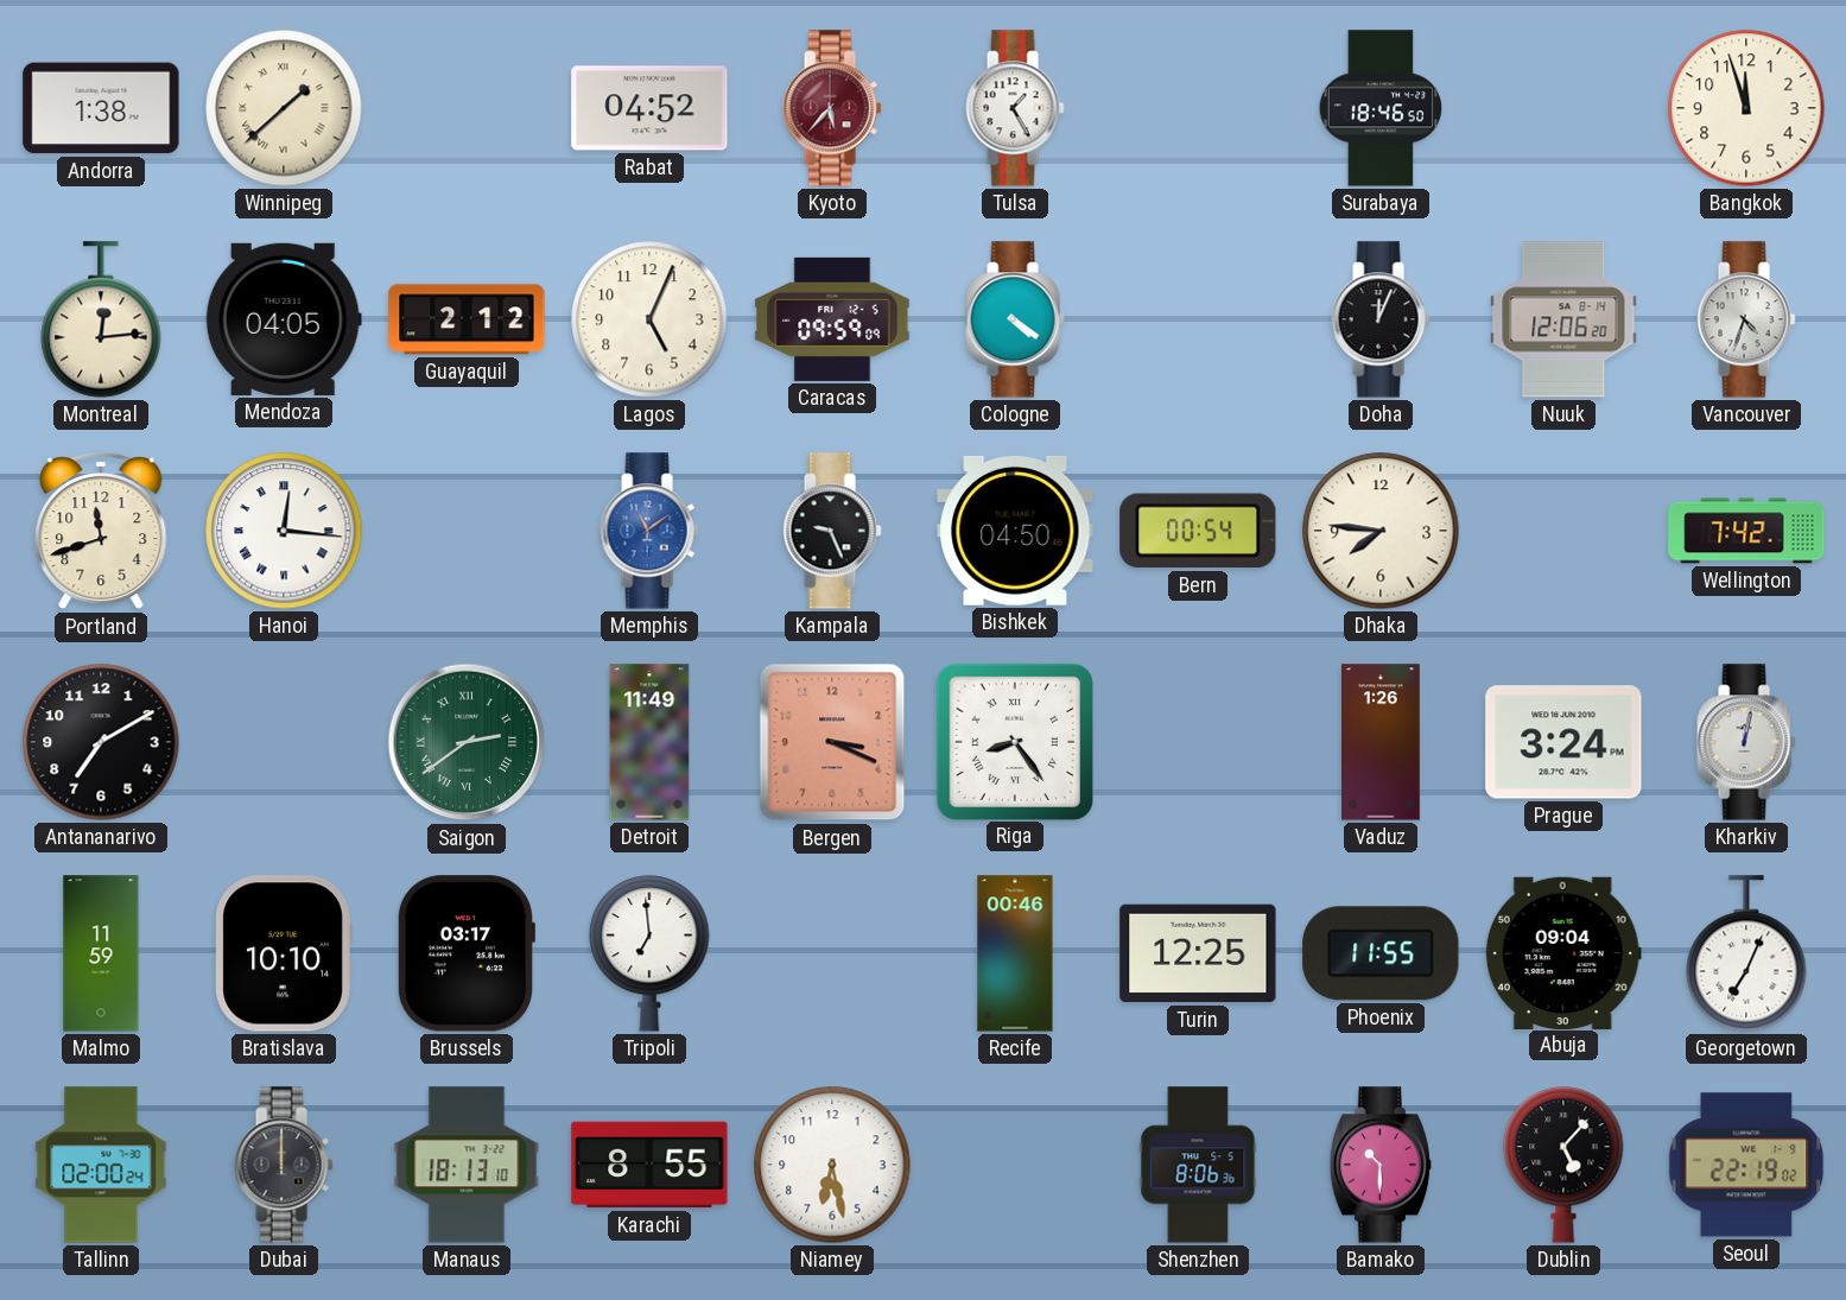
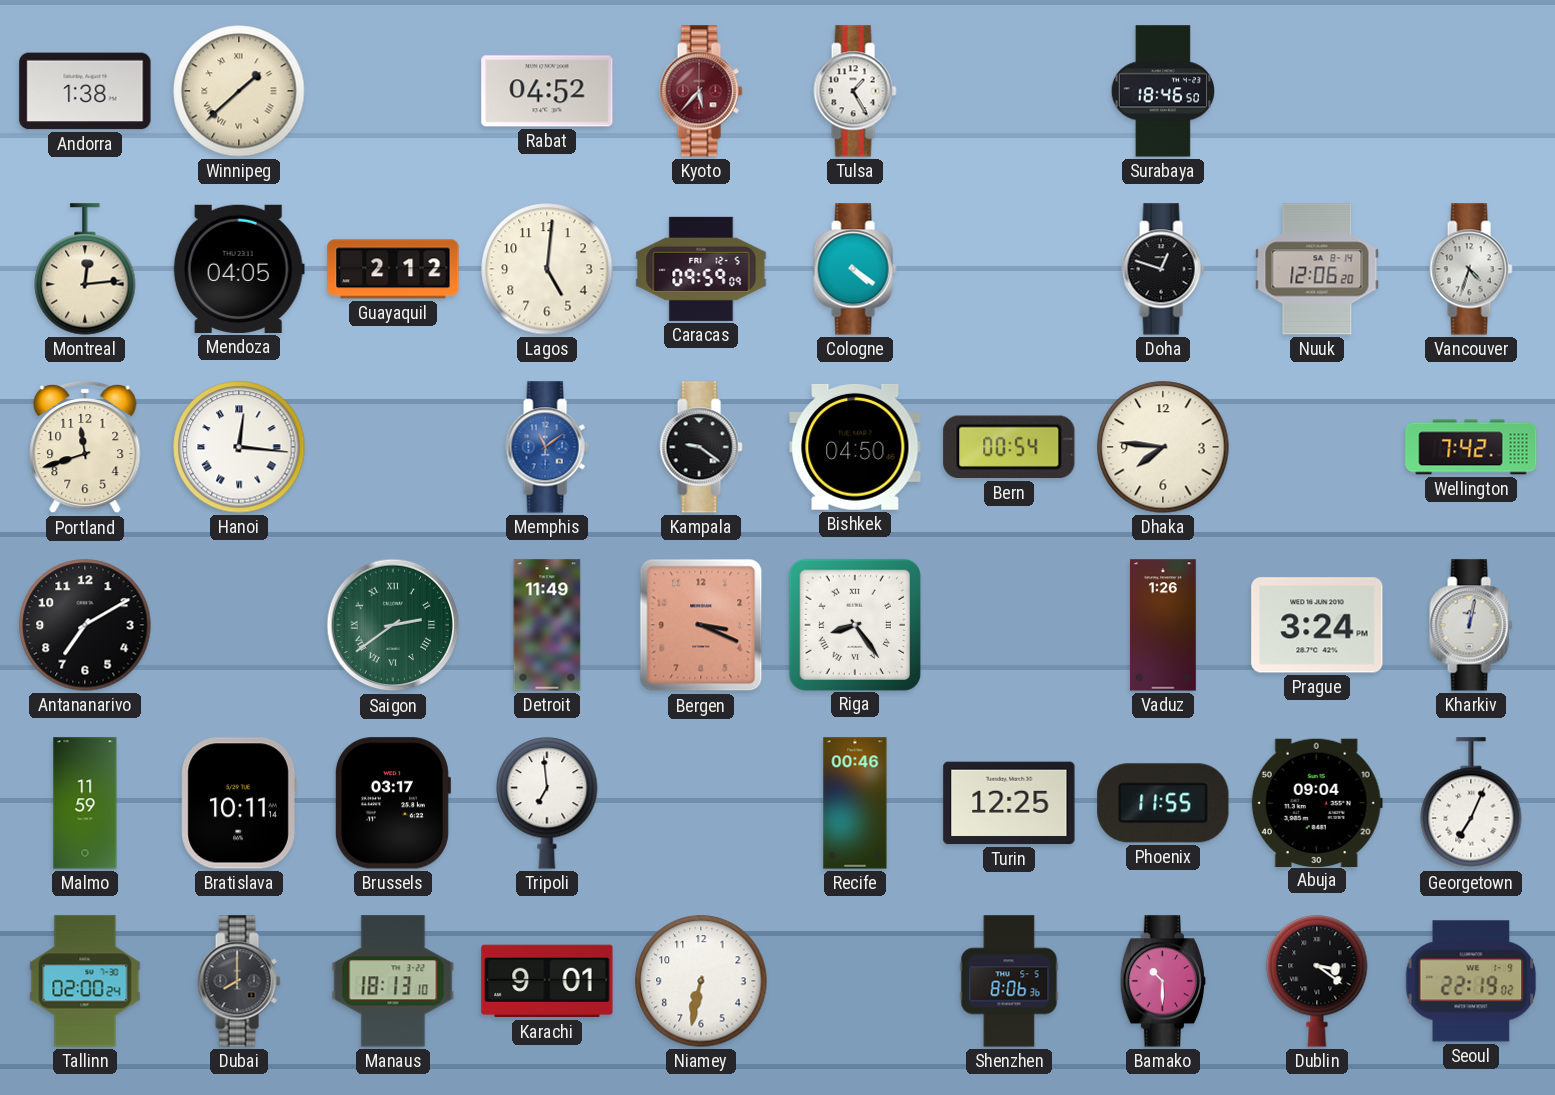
Bangkok: 11:57 -> none
Lagos: 5:04 -> 5:01
Doha: 12:04 -> 12:48
Kampala: 9:26 -> 9:21
Bratislava: 10:10 -> 10:11
Dubai: 12:00 -> 8:00
Karachi: 8:55 -> 9:01
Niamey: 6:28 -> 6:32
Dublin: 5:07 -> 3:21
